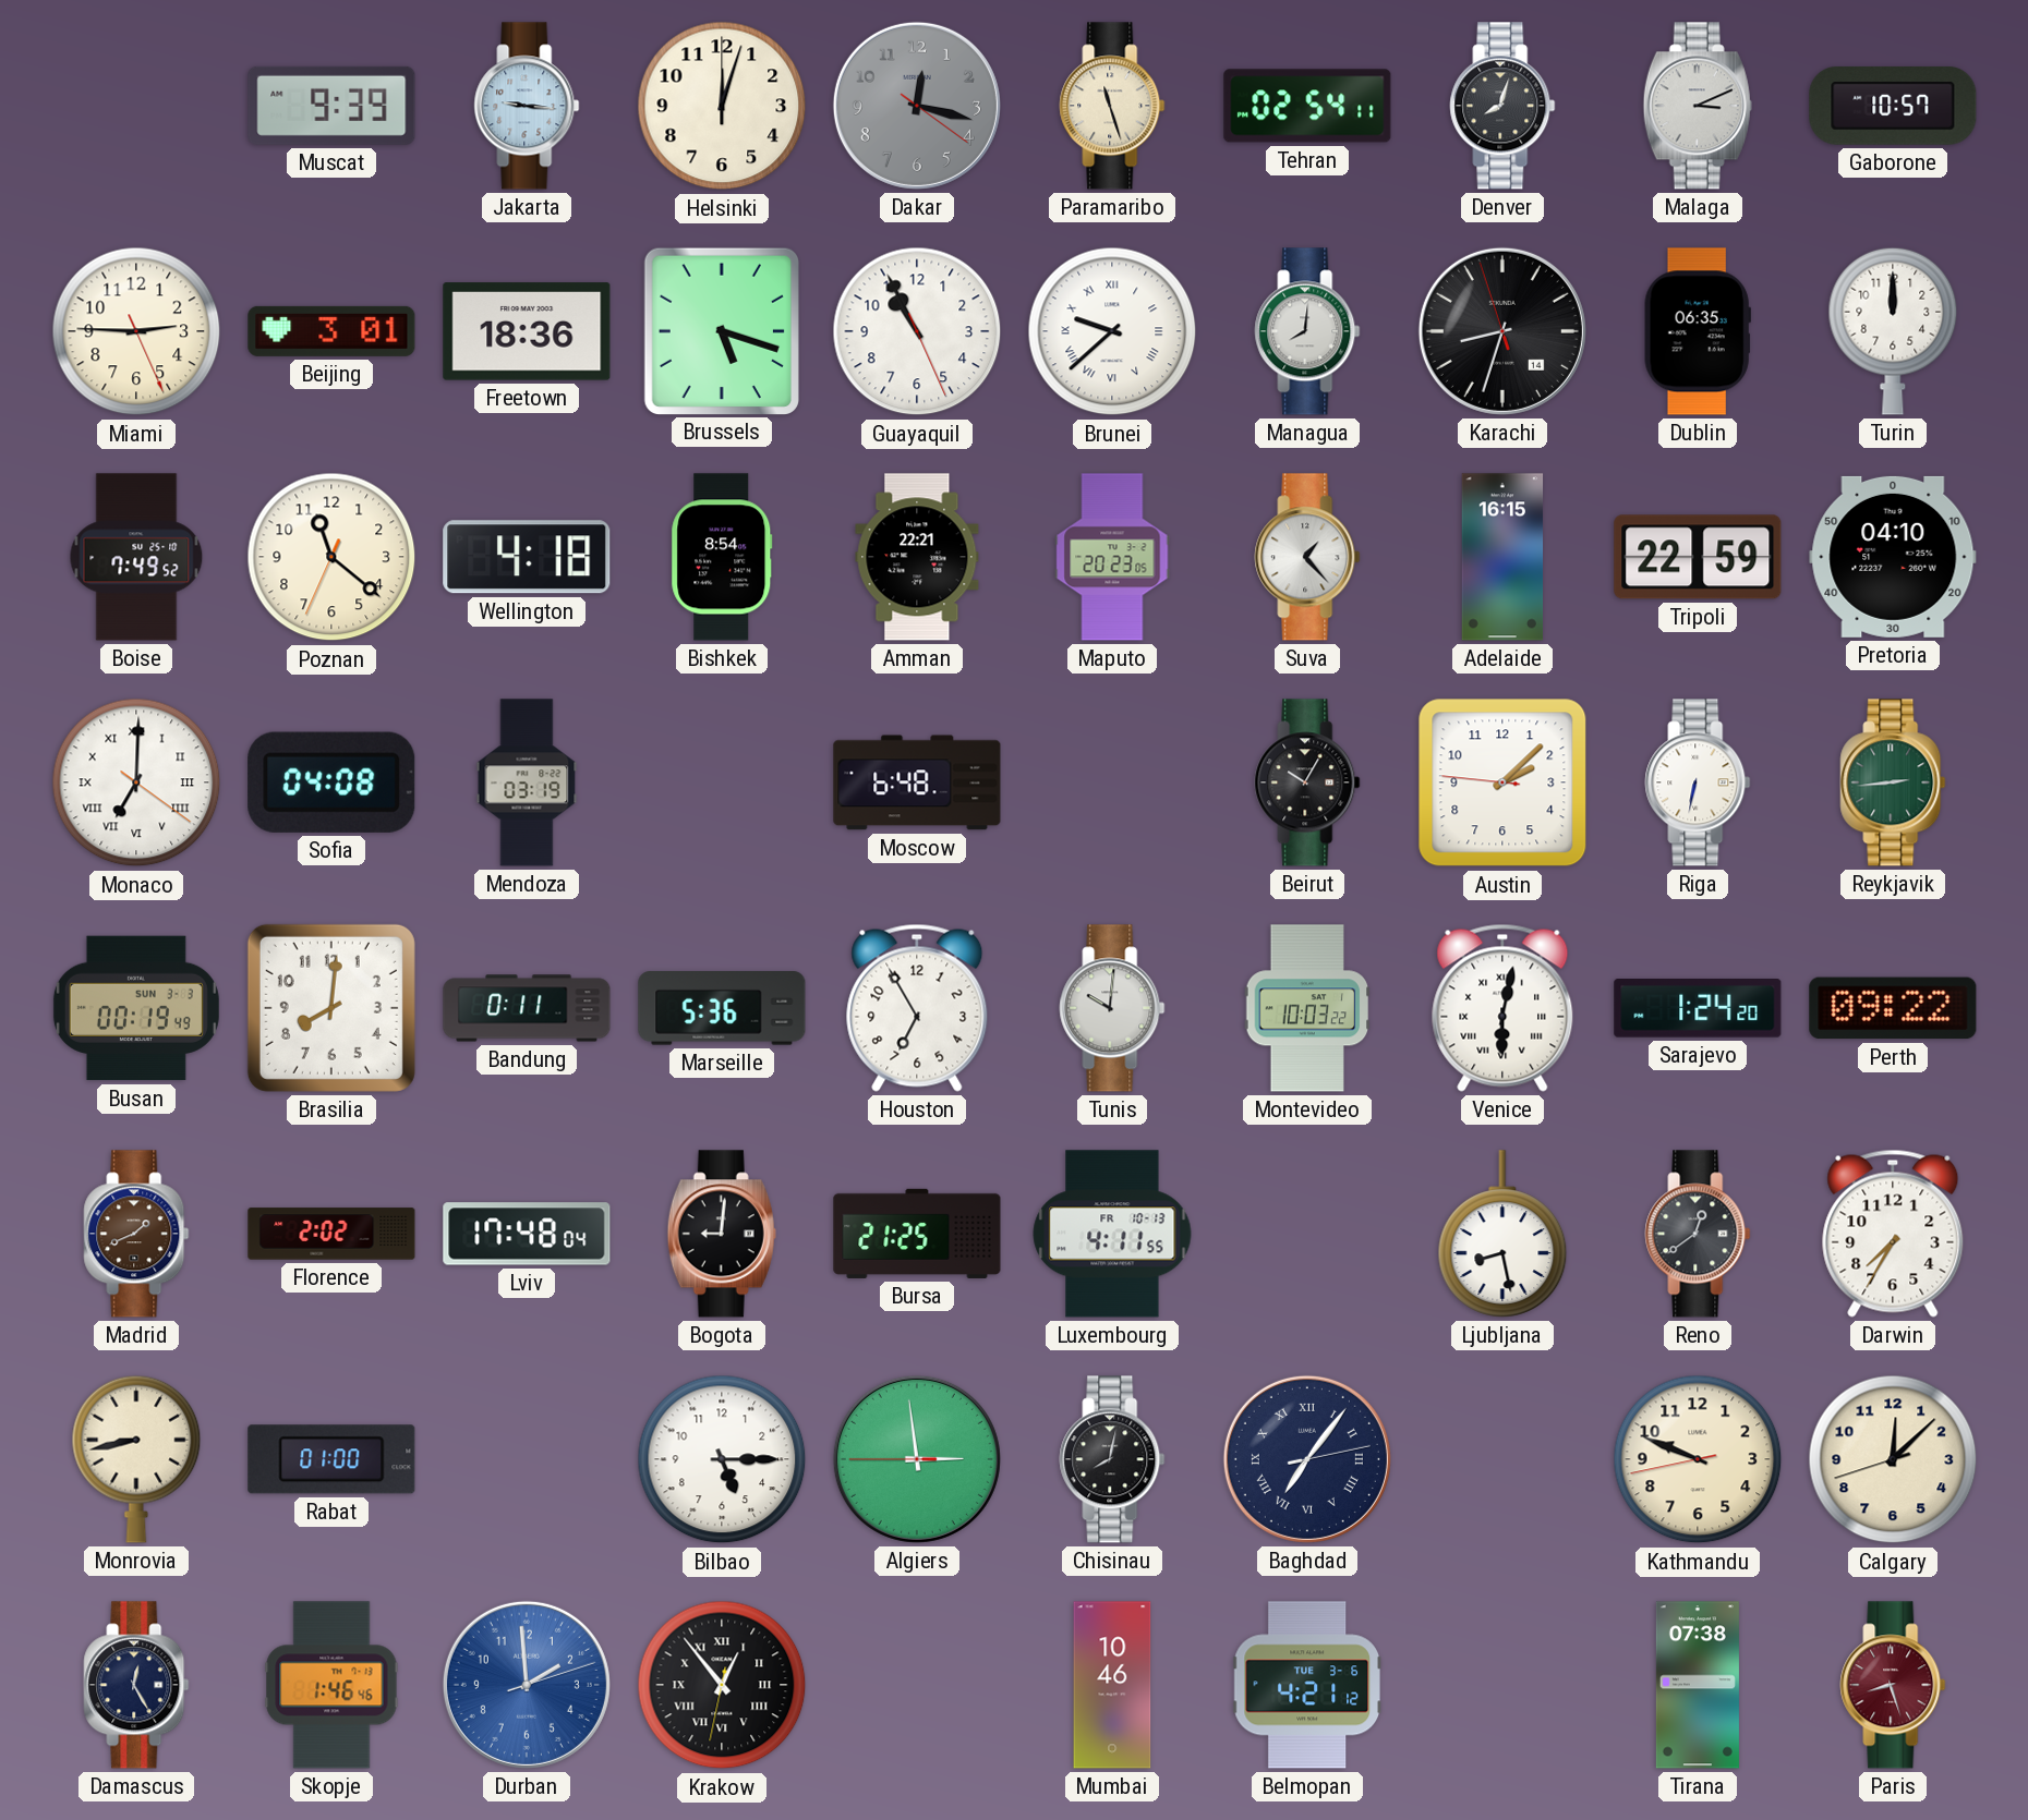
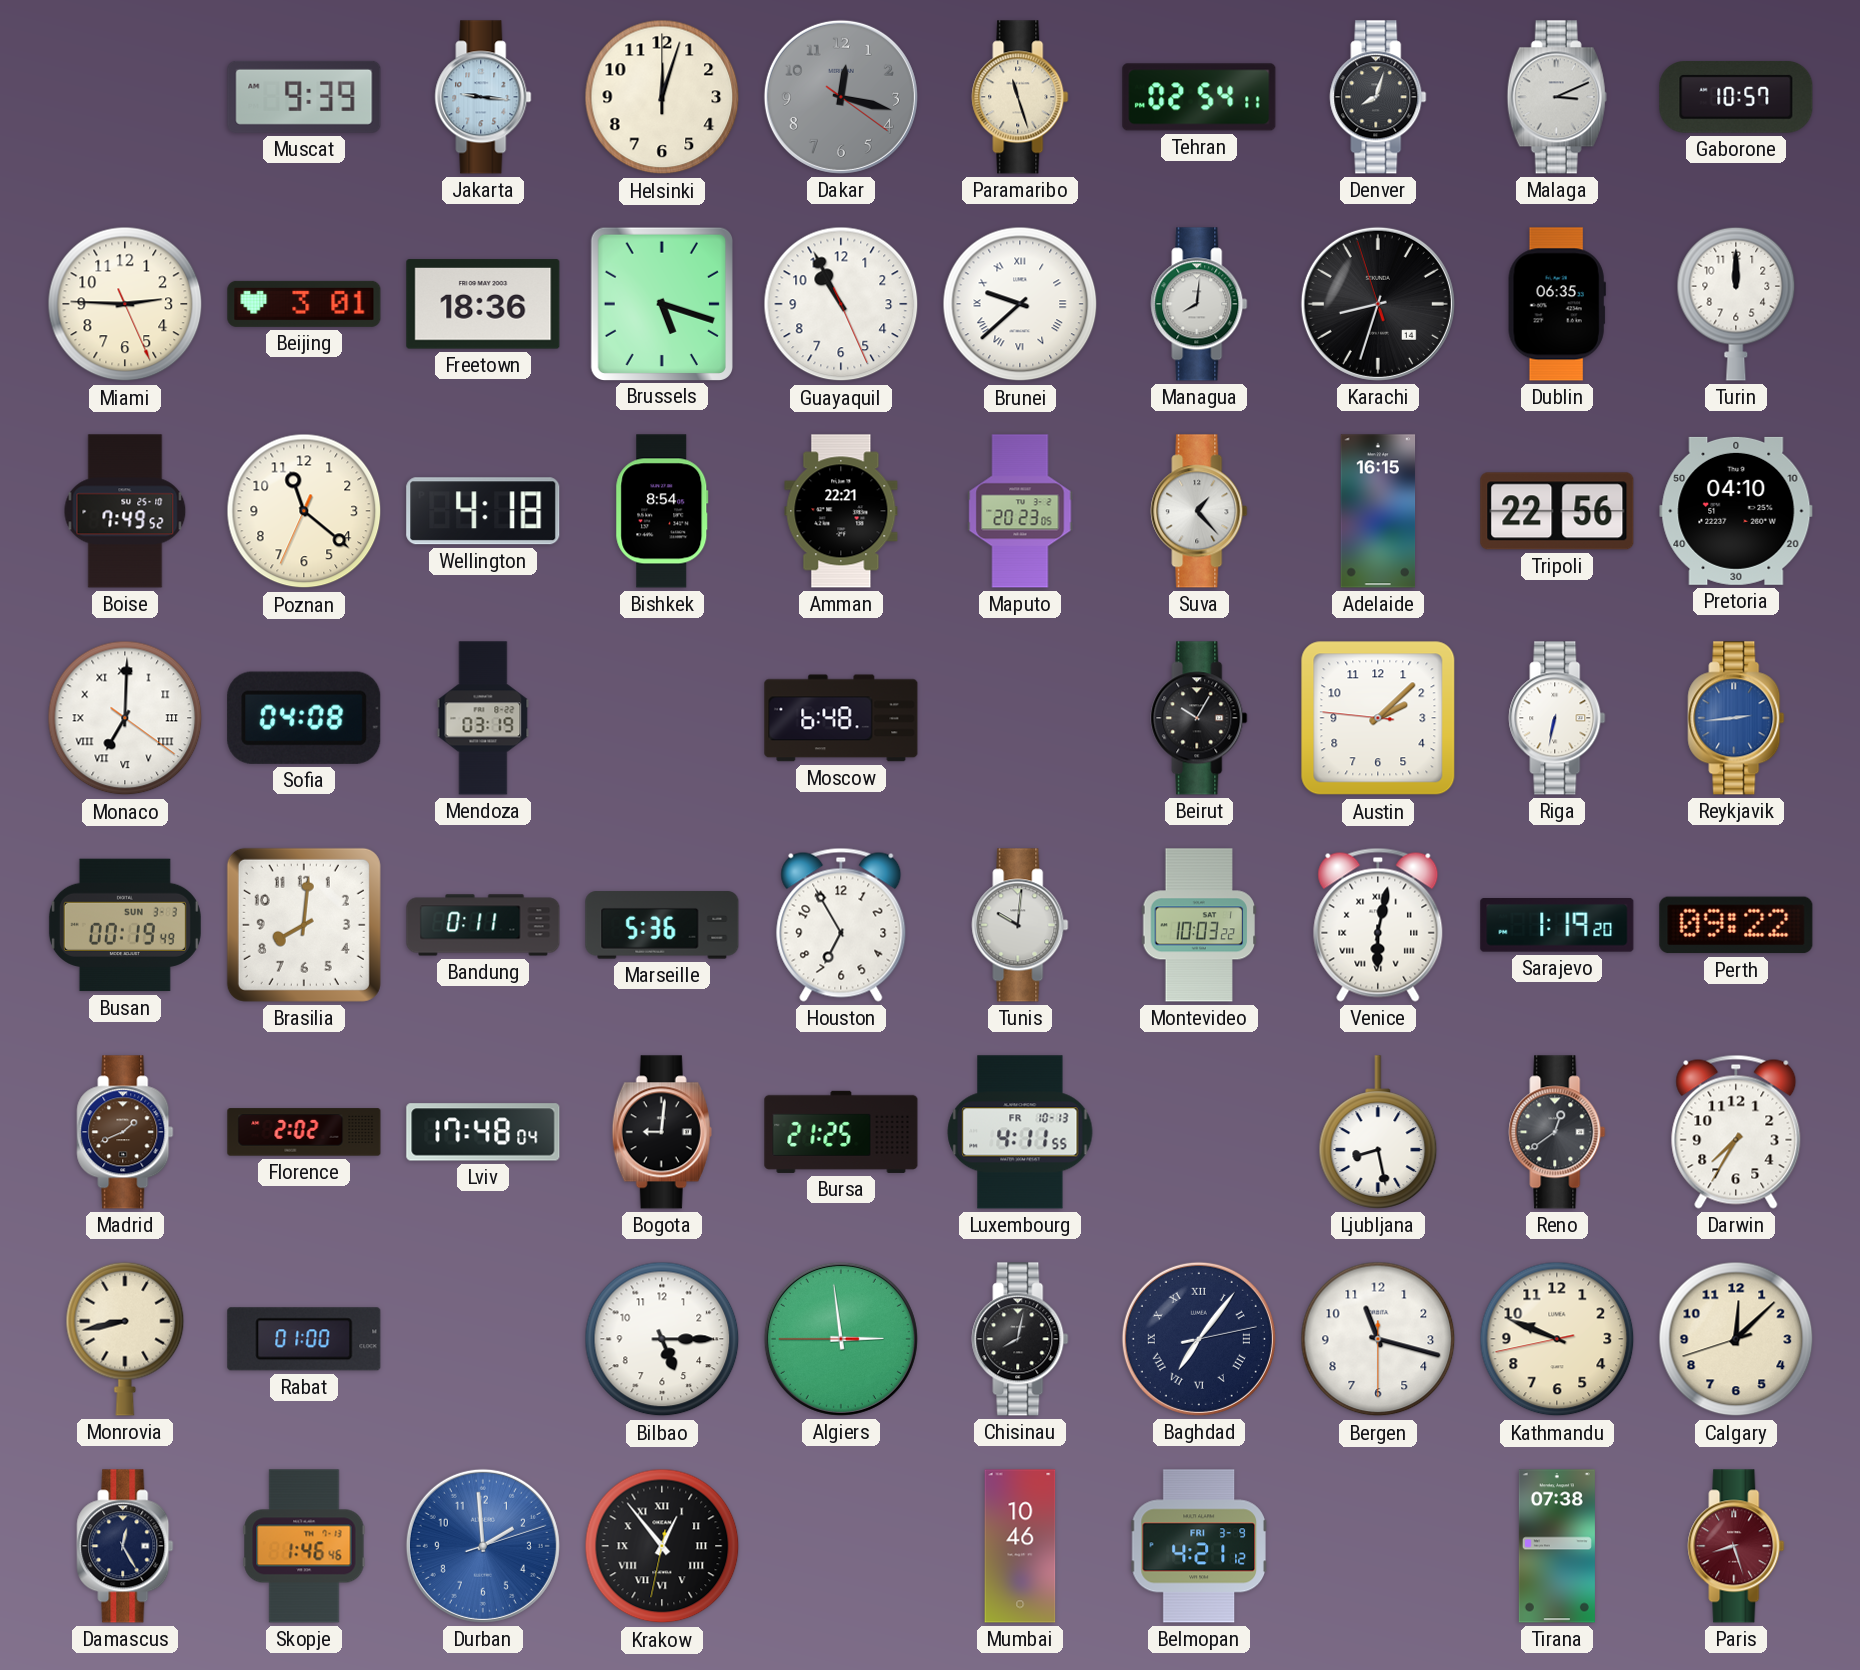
Tripoli: 22:59 -> 22:56
Reykjavik dial: green -> blue
Sarajevo: 1:24 -> 1:19
Bergen: none -> 11:17
Belmopan date: TUE 3-6 -> FRI 3-9
